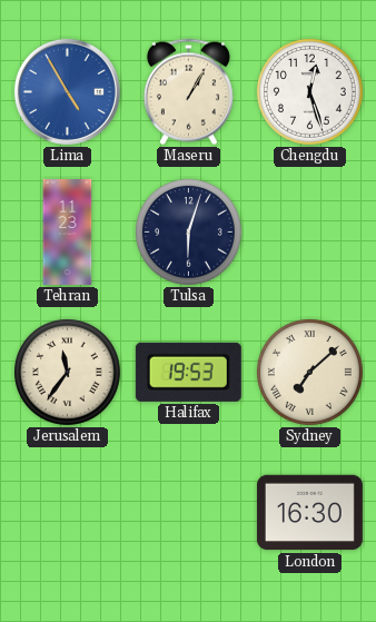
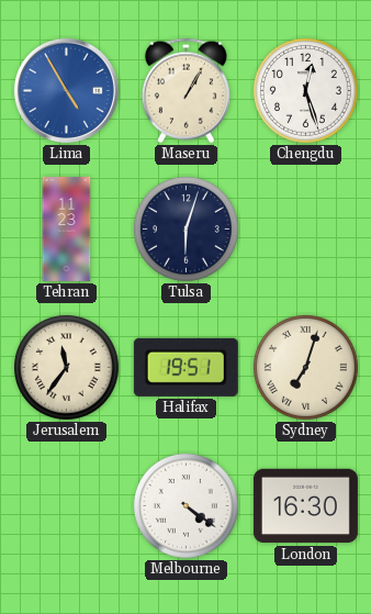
Halifax: 19:53 -> 19:51
Sydney: 7:08 -> 7:03
Melbourne: none -> 4:21
